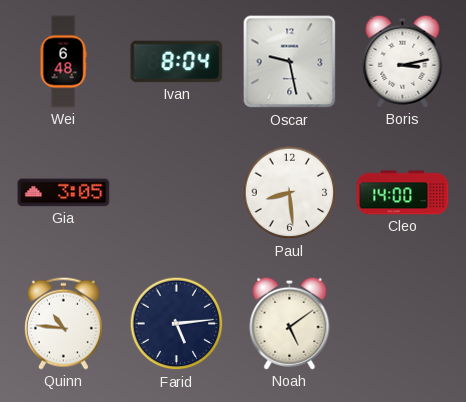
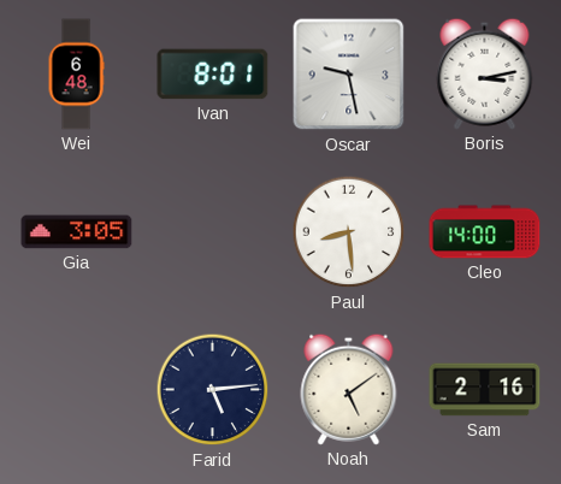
Ivan: 8:04 -> 8:01
Quinn: 10:46 -> none
Sam: none -> 2:16
